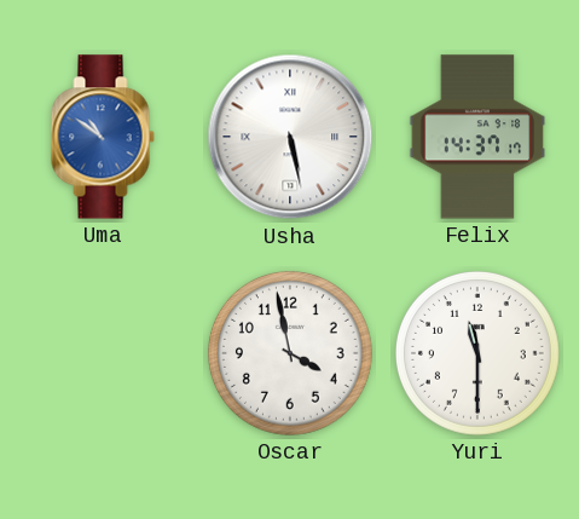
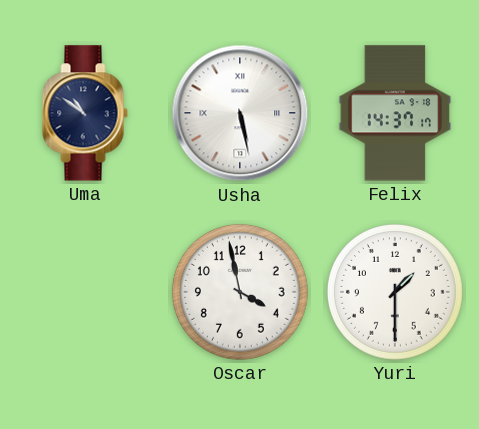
Uma dial: blue -> navy
Yuri: 11:30 -> 1:30
